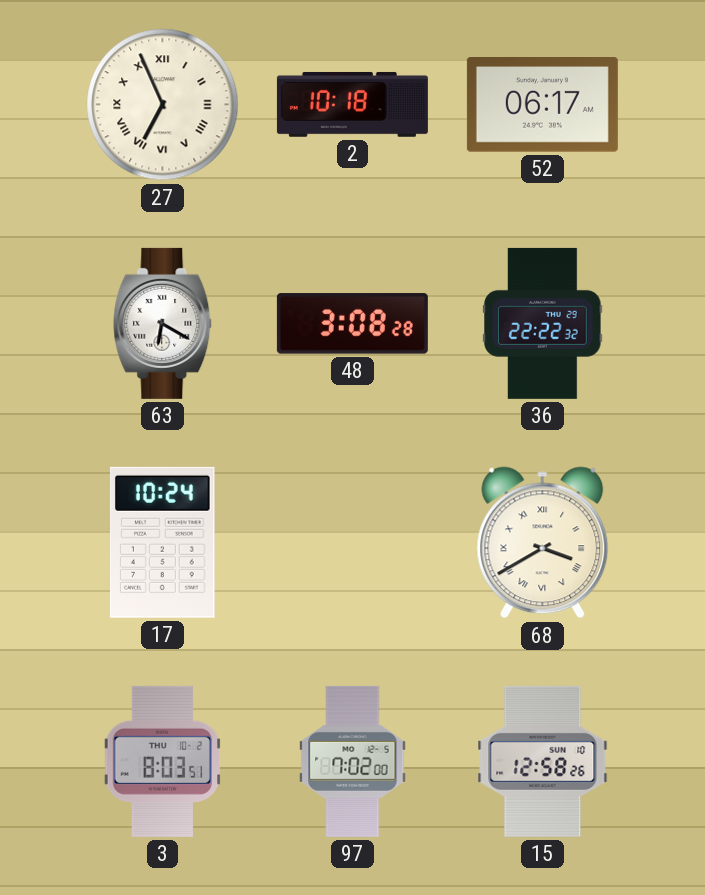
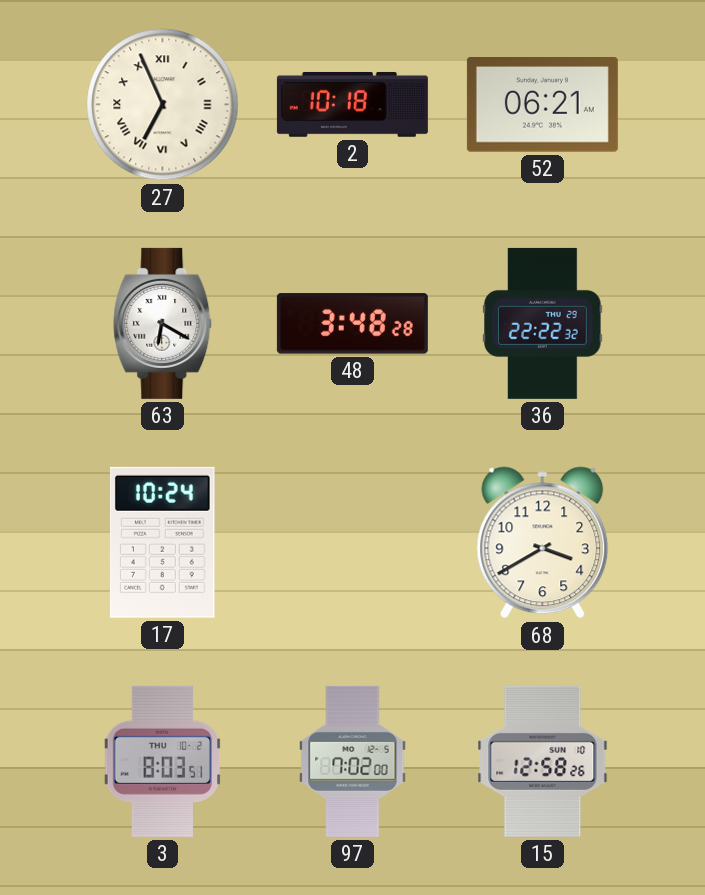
52: 06:17 -> 06:21
48: 3:08 -> 3:48
68 numerals: Roman -> Arabic
